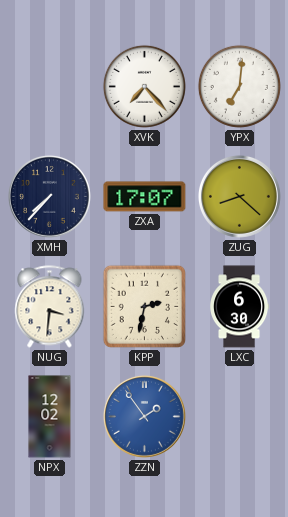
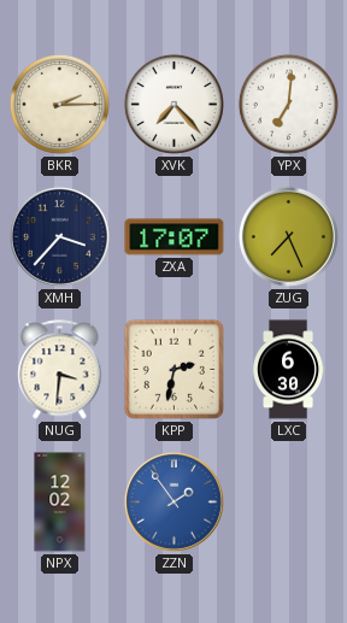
BKR: none -> 2:15
XMH: 7:37 -> 3:37
ZUG: 8:22 -> 7:26
